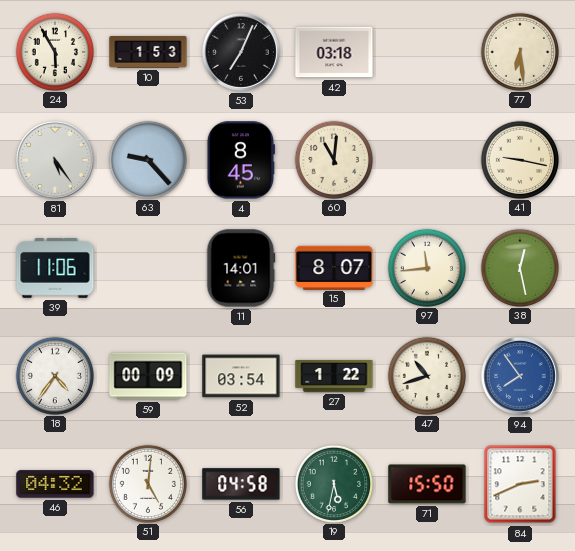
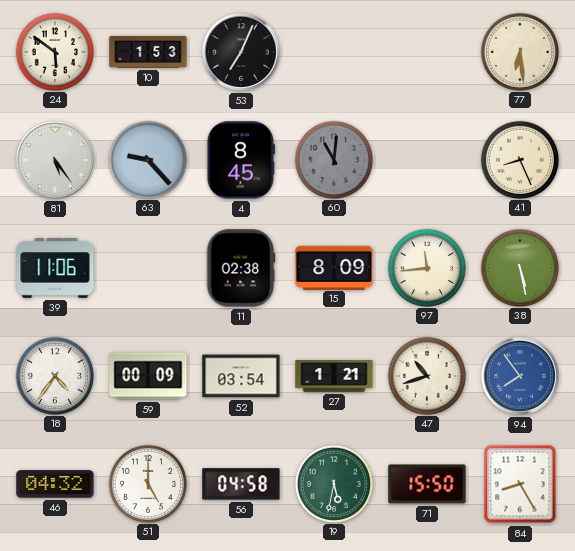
24: 5:55 -> 5:51
42: 03:18 -> none
60 dial: cream -> grey
41: 9:17 -> 8:26
11: 14:01 -> 02:38
15: 8:07 -> 8:09
38: 12:28 -> 5:28
27: 1:22 -> 1:21
51: 5:01 -> 5:00
84: 2:41 -> 8:25
